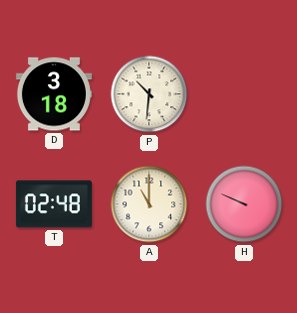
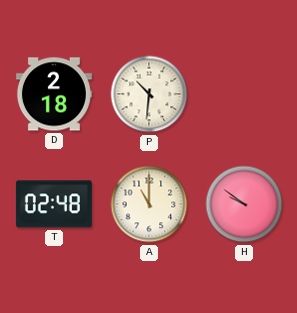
D: 3:18 -> 2:18
H: 9:49 -> 9:51
